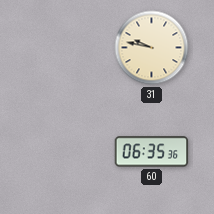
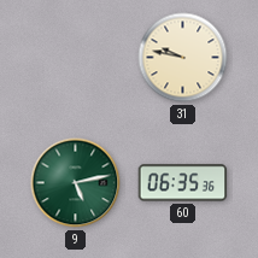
9: none -> 5:13
